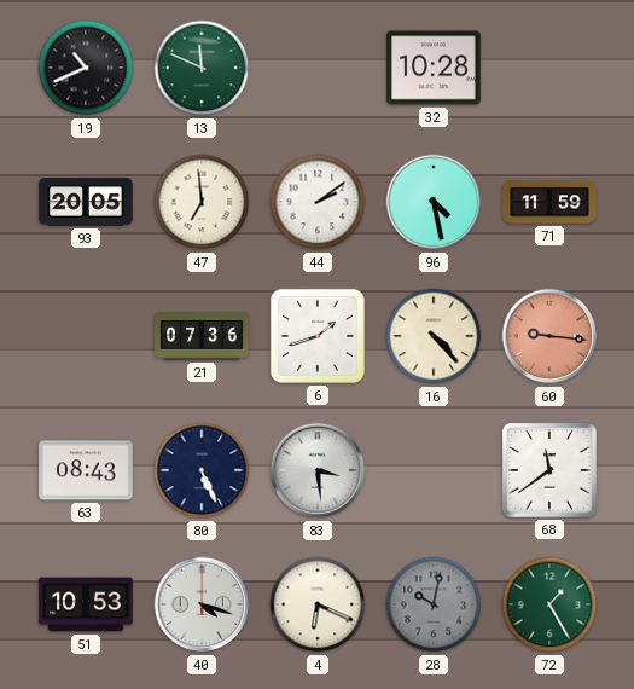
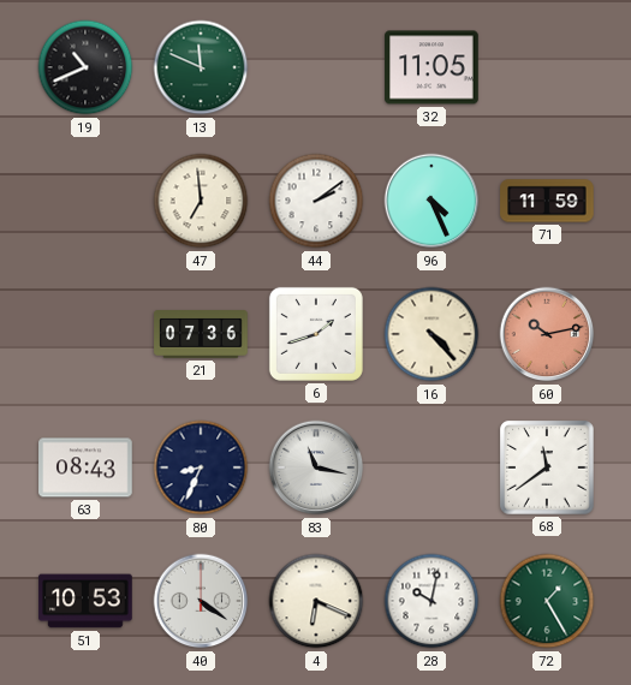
32: 10:28 -> 11:05
93: 20:05 -> none
96: 4:28 -> 4:26
60: 9:16 -> 10:13
80: 5:26 -> 8:34
83: 3:29 -> 11:17
40: 4:18 -> 4:21
28 dial: grey -> white
